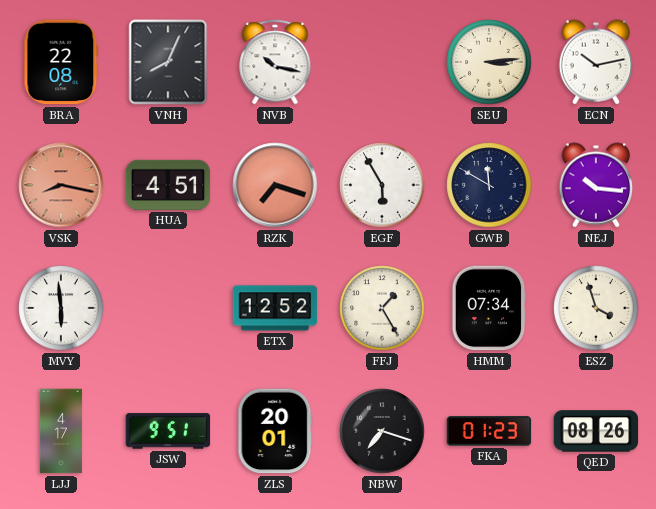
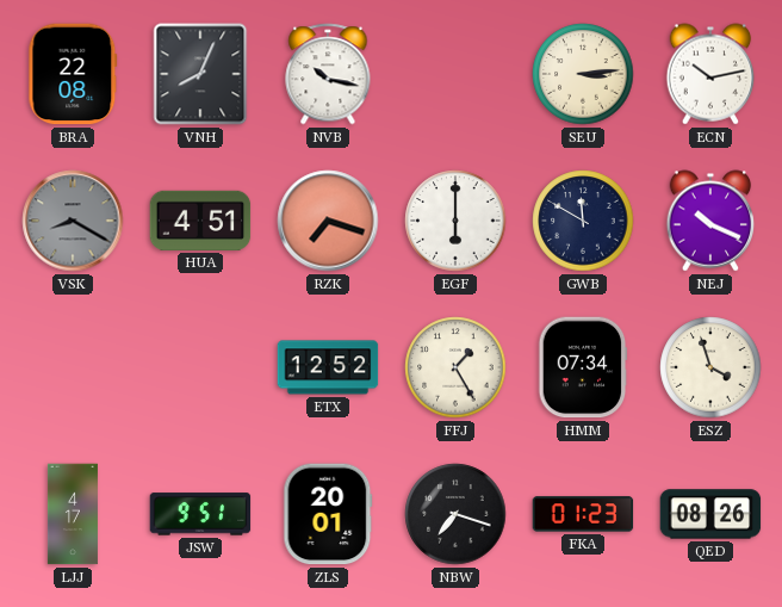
VSK: 8:17 -> 8:20
VSK dial: salmon -> grey
EGF: 5:55 -> 6:00
NEJ: 10:16 -> 10:19
MVY: 5:59 -> none
